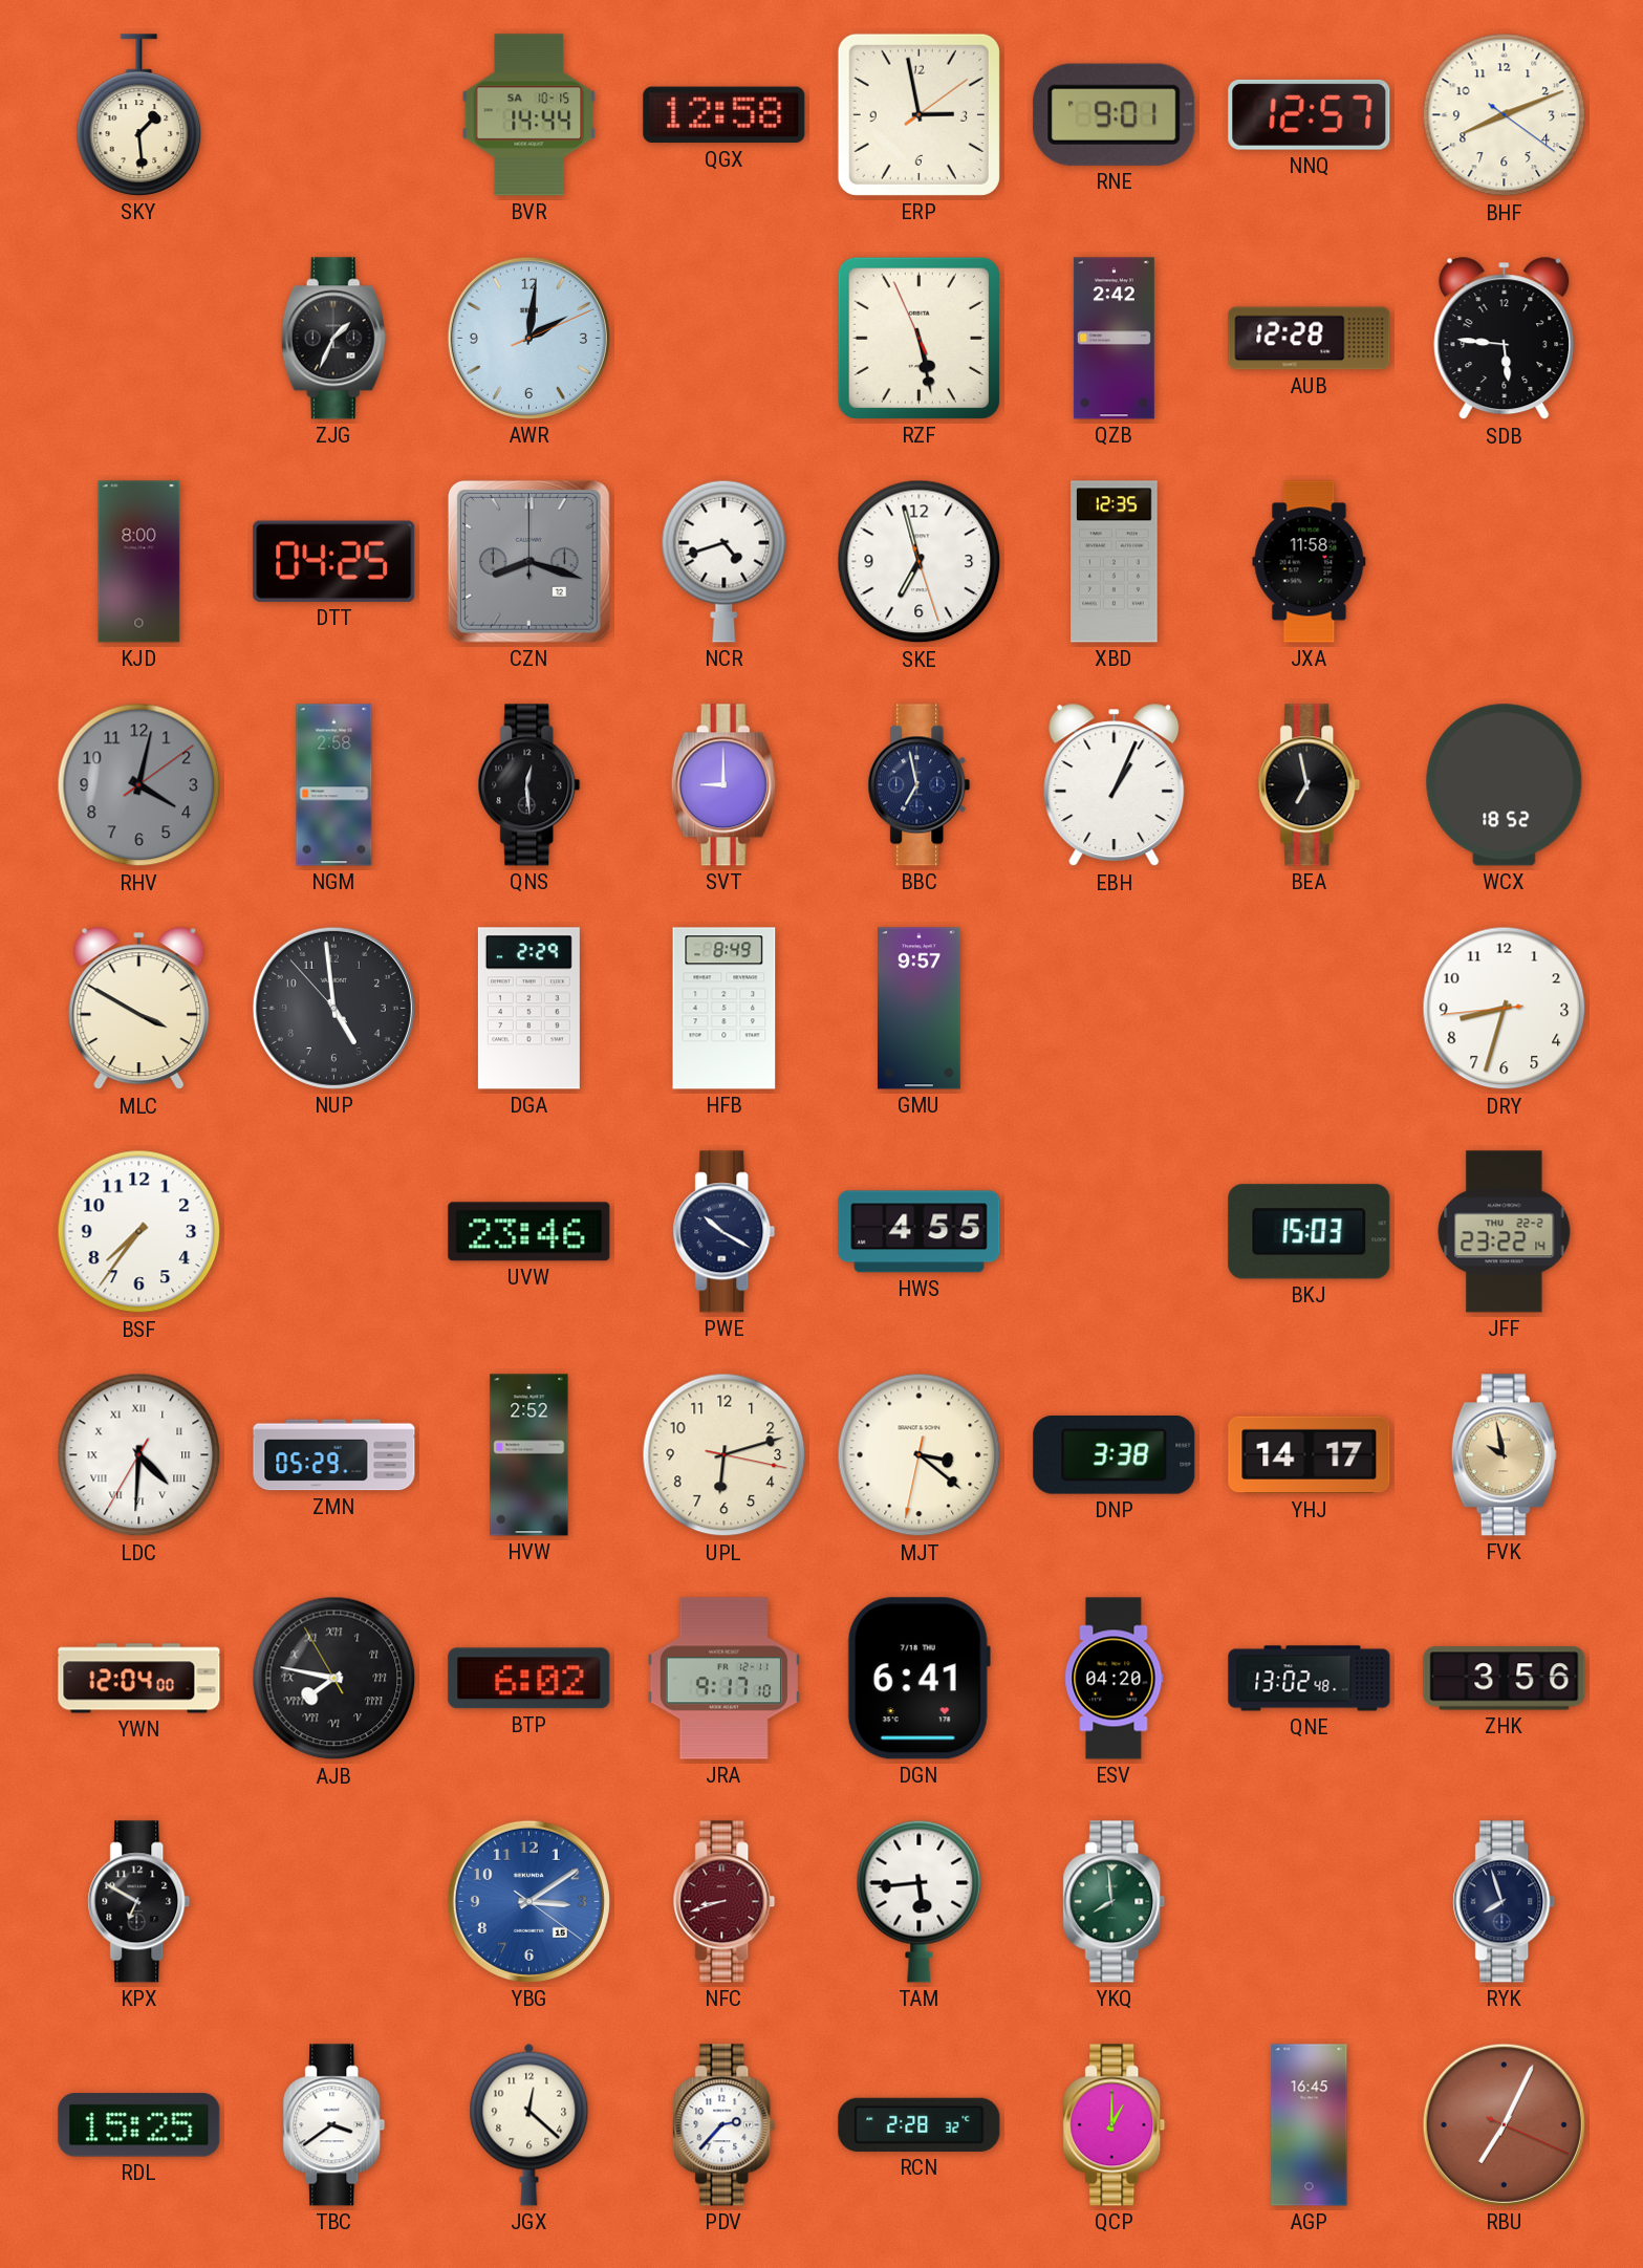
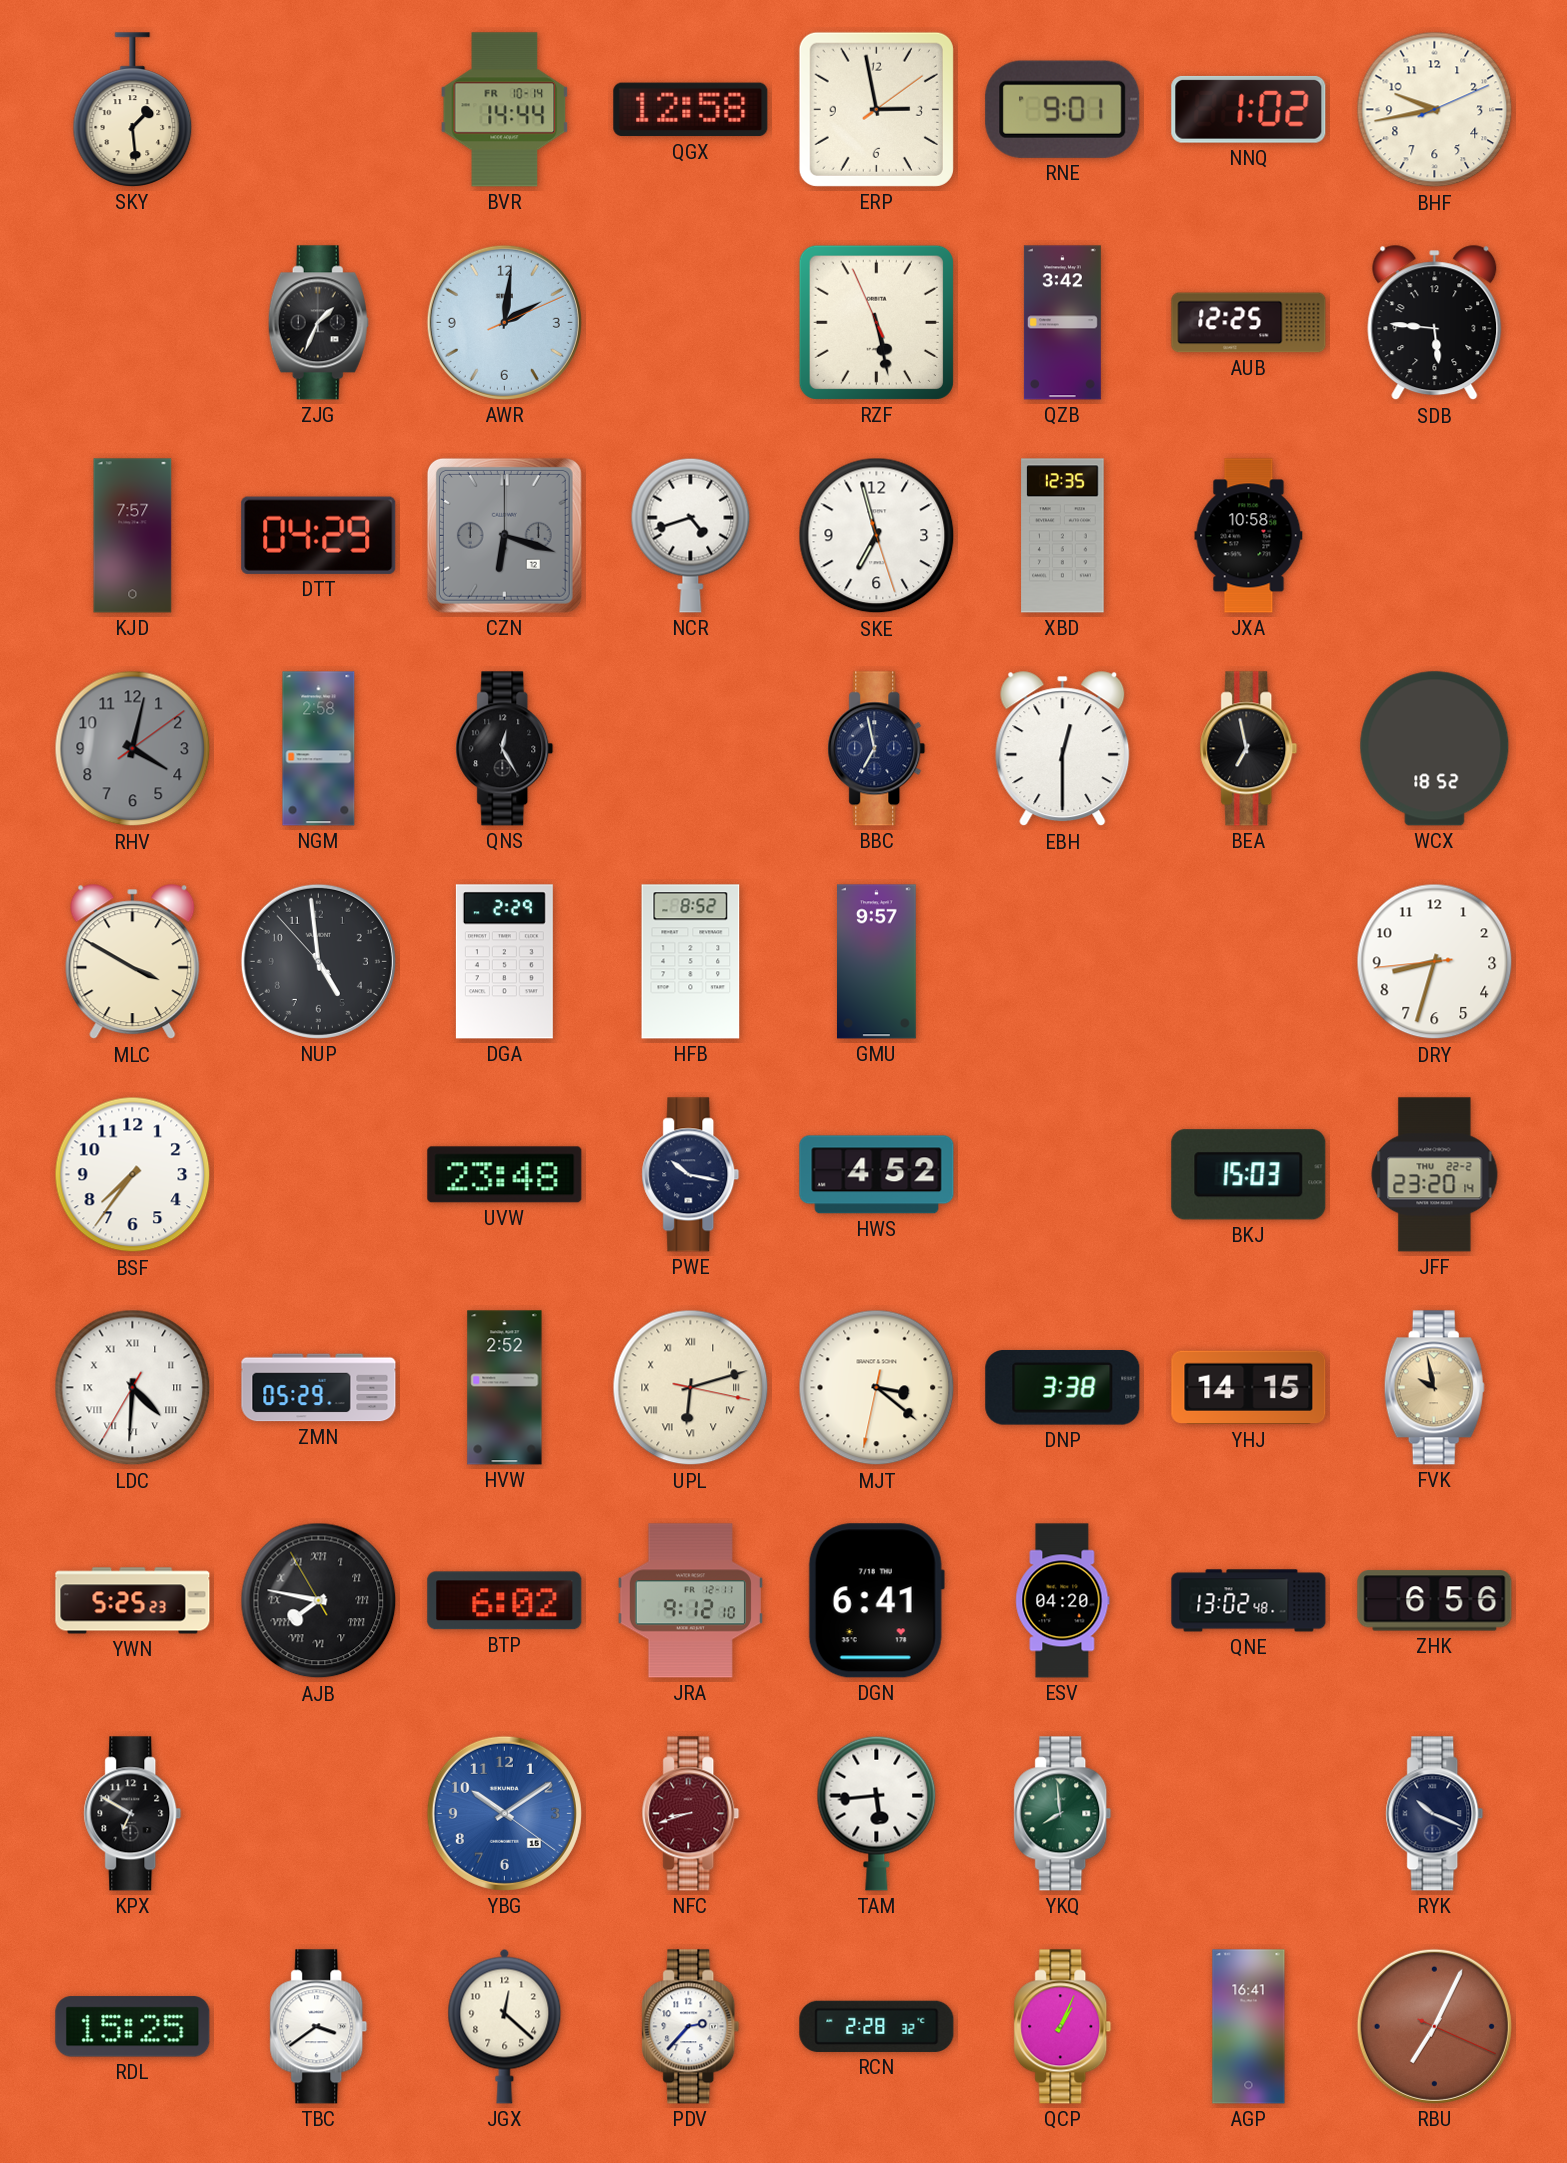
BVR date: SA 10-15 -> FR 10-14
NNQ: 12:57 -> 1:02
BHF: 8:11 -> 9:43
QZB: 2:42 -> 3:42
AUB: 12:28 -> 12:25
KJD: 8:00 -> 7:57
DTT: 04:25 -> 04:29
CZN: 8:18 -> 6:18
JXA: 11:58 -> 10:58
QNS: 12:29 -> 12:25
SVT: 9:00 -> none
EBH: 1:04 -> 12:30
HFB: 8:49 -> 8:52
UVW: 23:46 -> 23:48
PWE: 10:20 -> 10:17
HWS: 4:55 -> 4:52
JFF: 23:22 -> 23:20
UPL numerals: Arabic -> Roman
YHJ: 14:17 -> 14:15
YWN: 12:04 -> 5:25
JRA: 9:17 -> 9:12
ZHK: 3:56 -> 6:56
YBG: 3:09 -> 10:09
RYK: 7:57 -> 10:19
QCP: 1:00 -> 1:04
AGP: 16:45 -> 16:41
